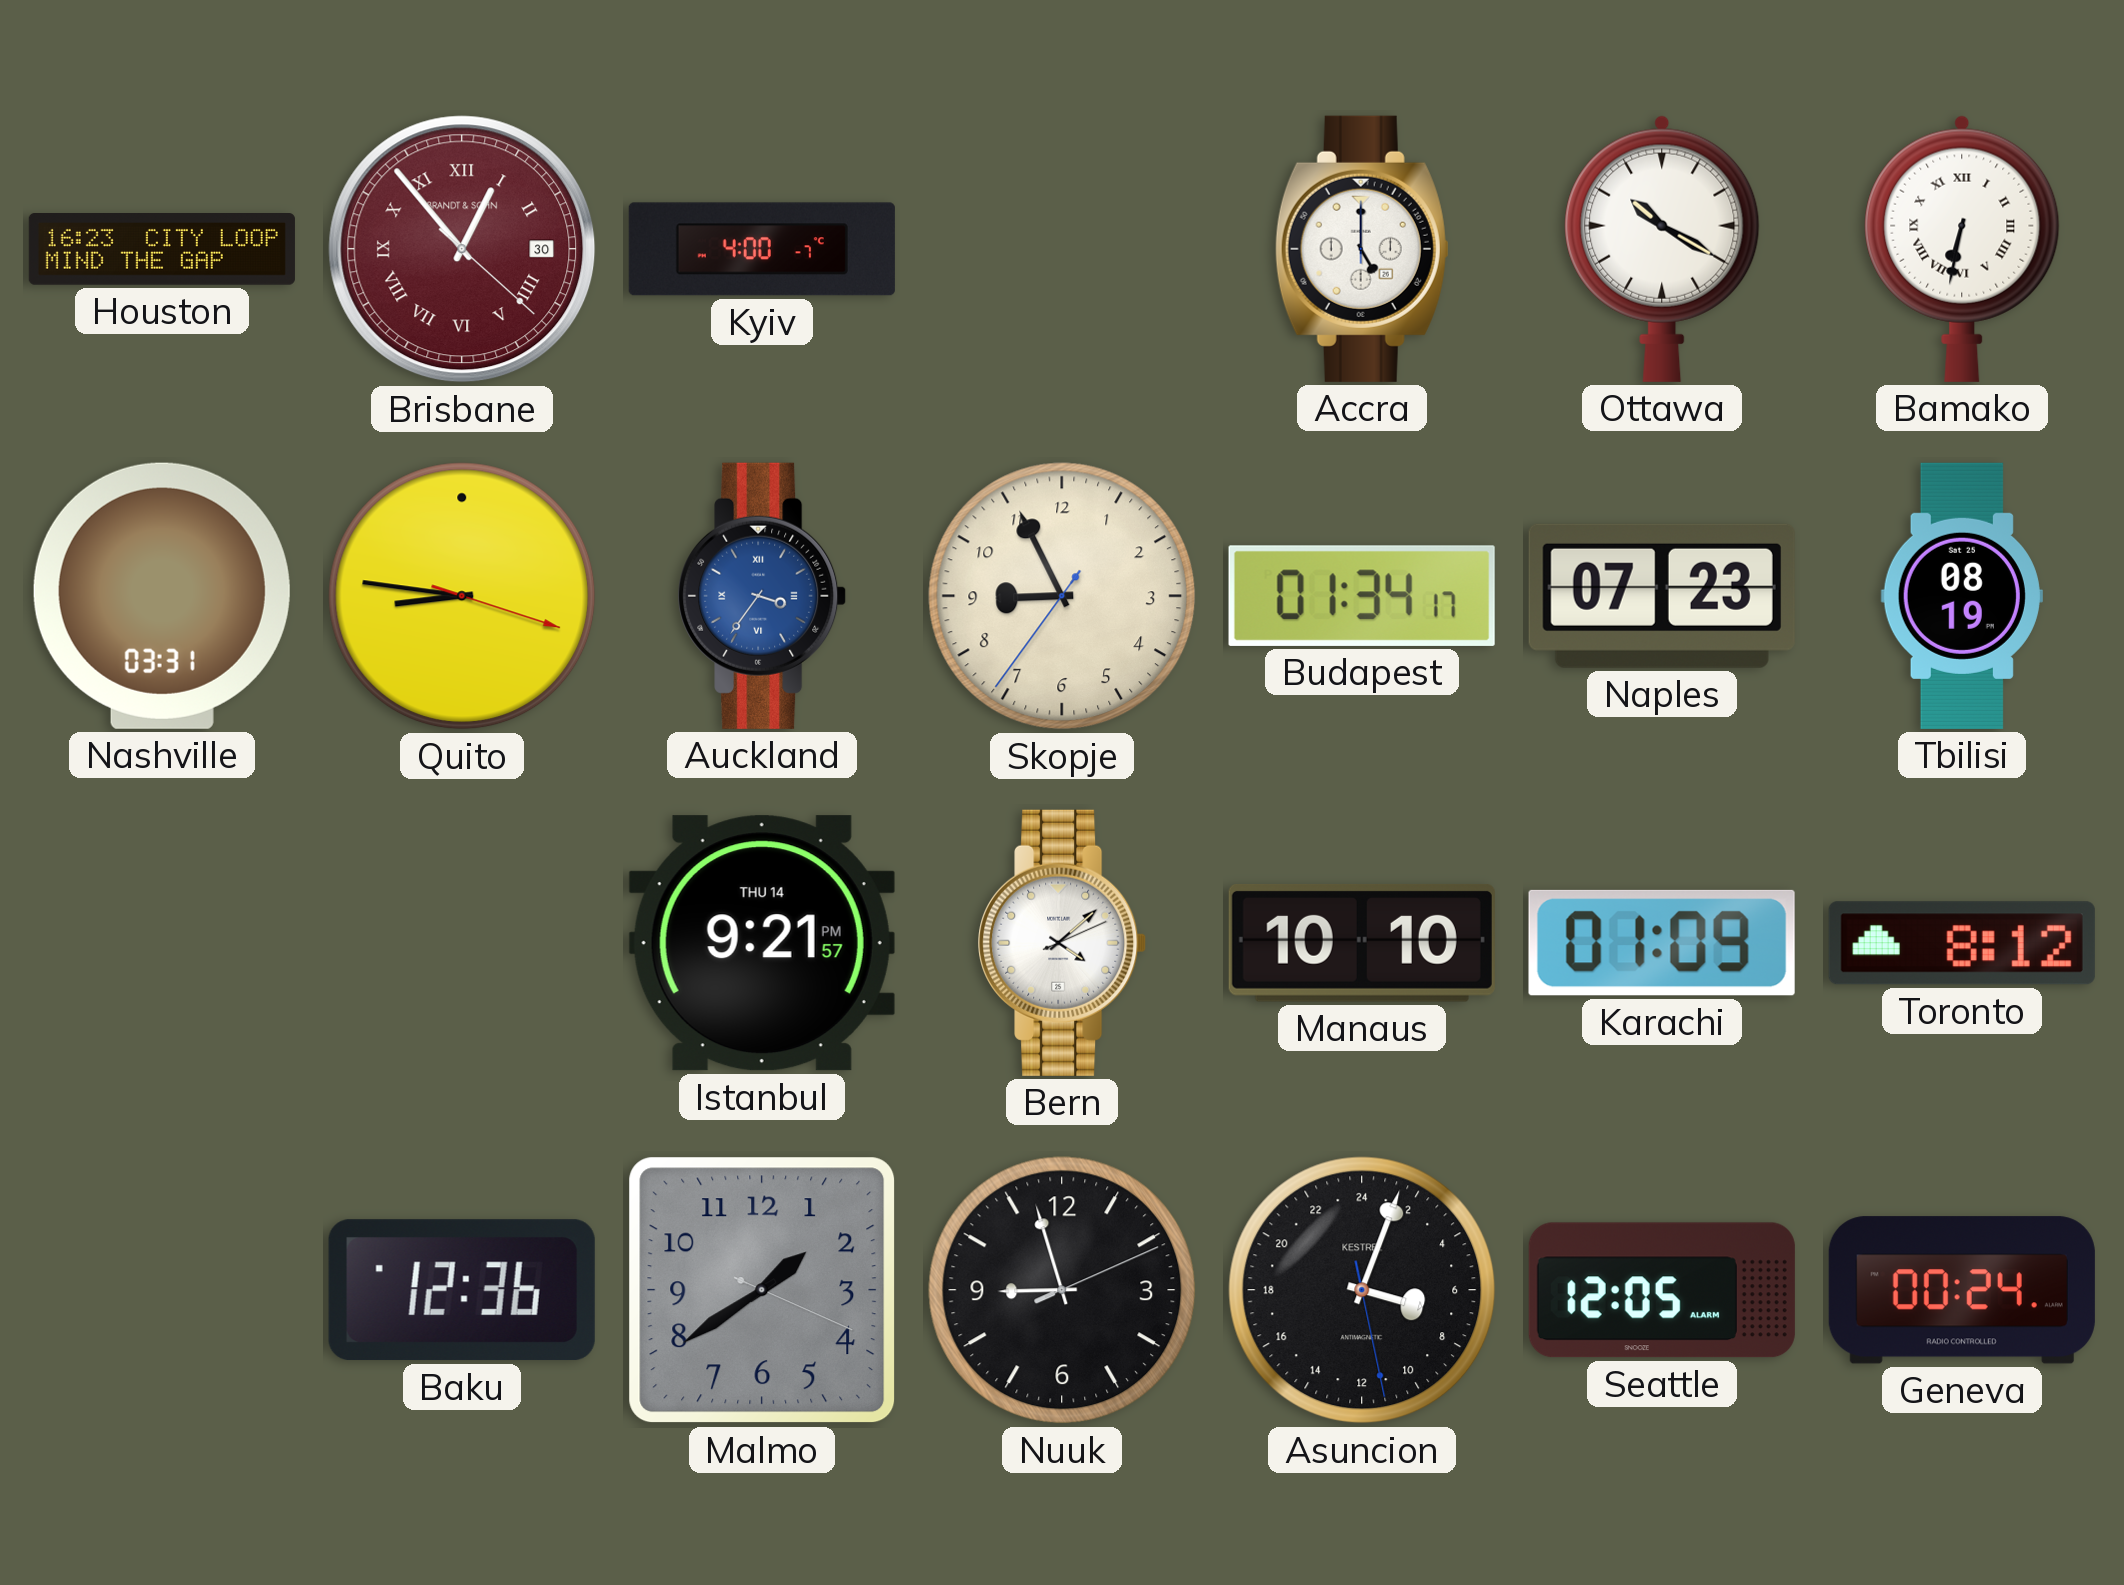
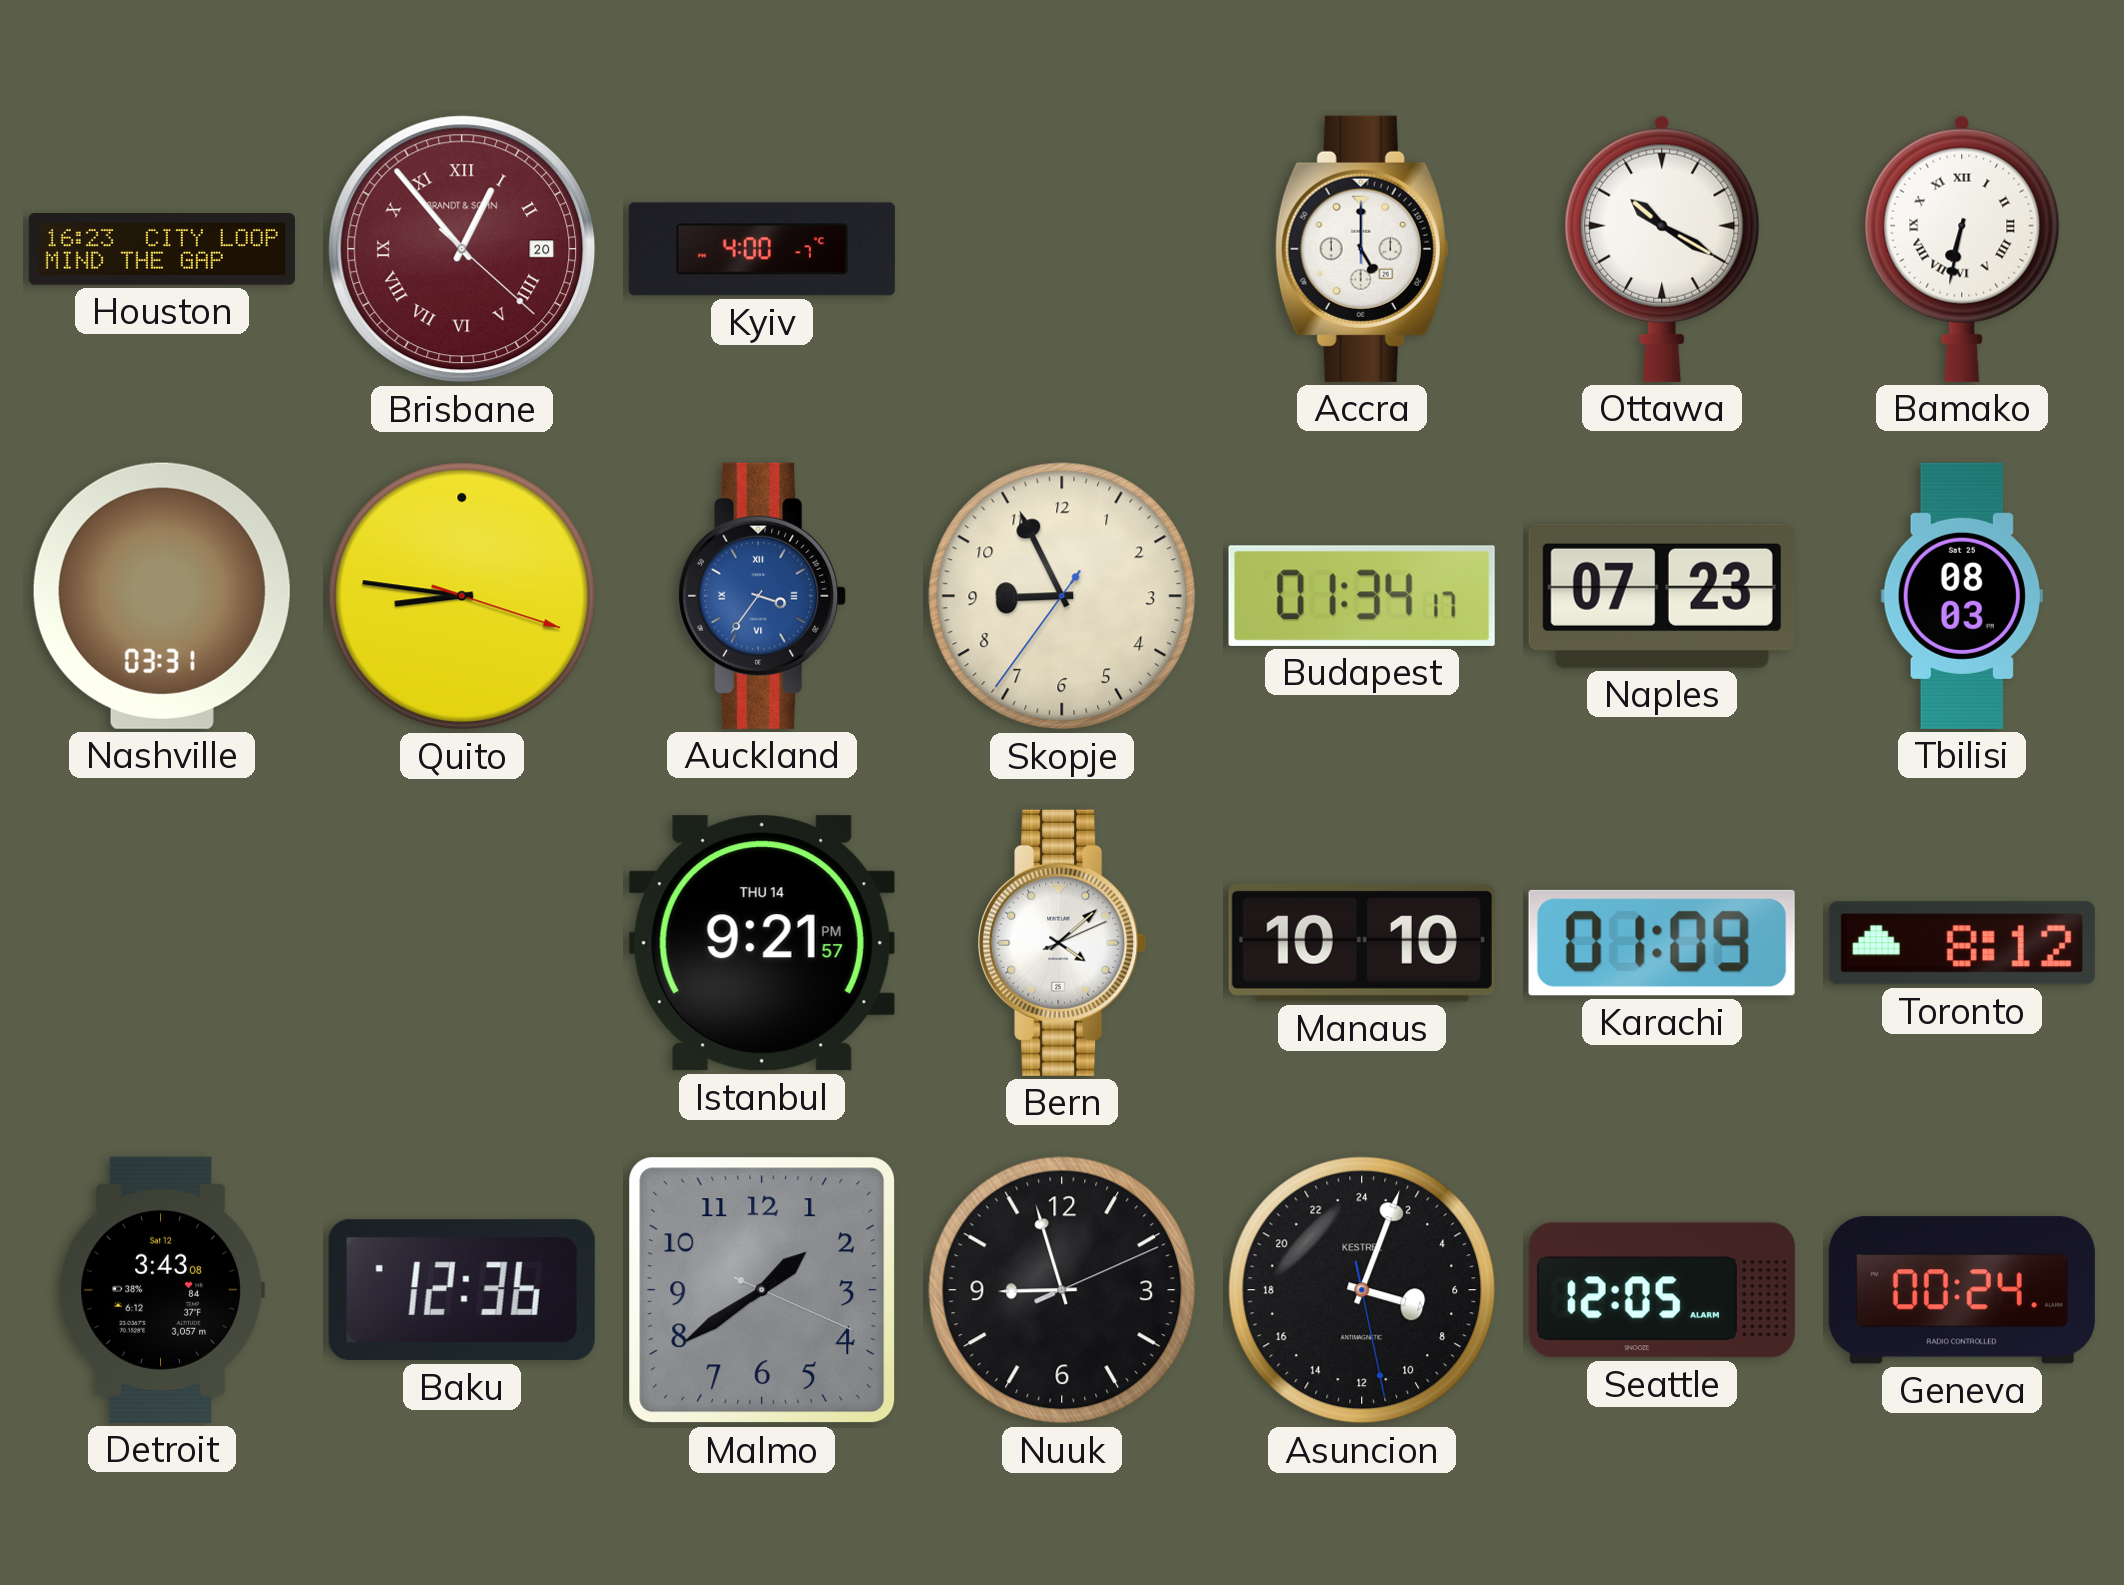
Brisbane date: 30 -> 20
Tbilisi: 08:19 -> 08:03
Detroit: none -> 3:43
